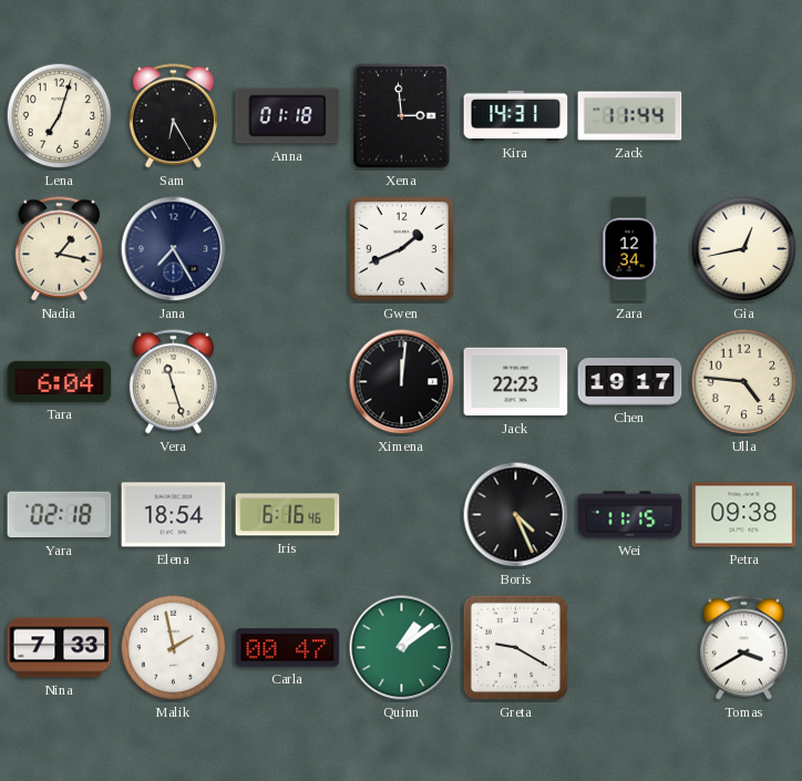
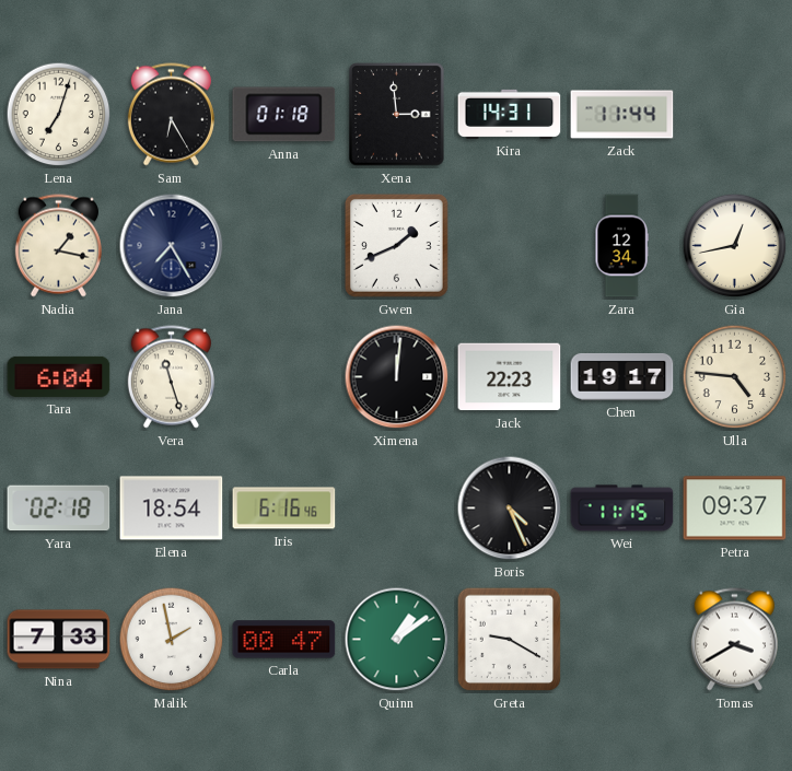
Petra: 09:38 -> 09:37
